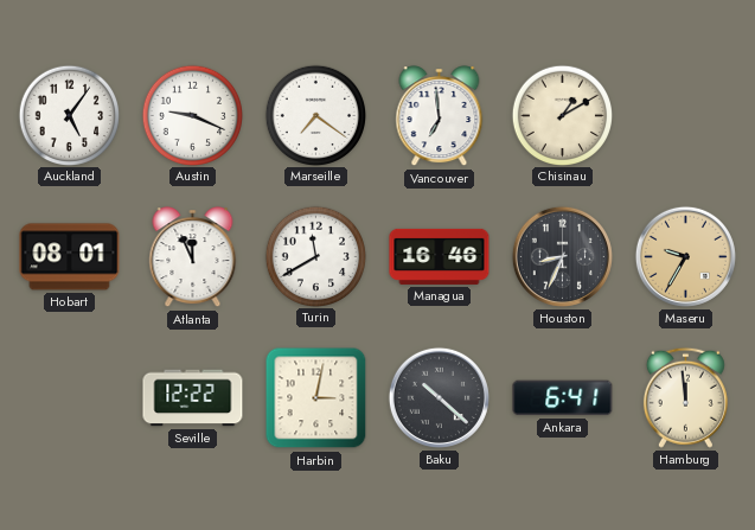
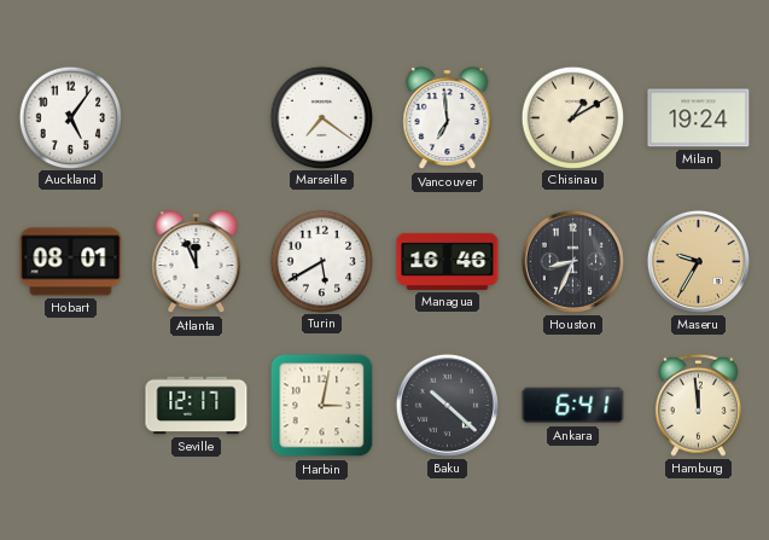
Austin: 9:19 -> none
Milan: none -> 19:24
Turin: 11:40 -> 5:40
Seville: 12:22 -> 12:17
